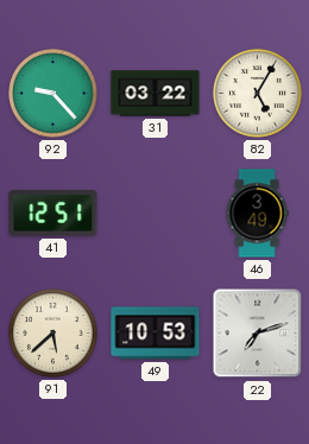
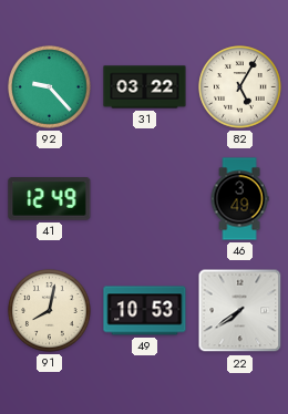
41: 12:51 -> 12:49
91: 5:38 -> 8:02
22: 7:12 -> 7:39
